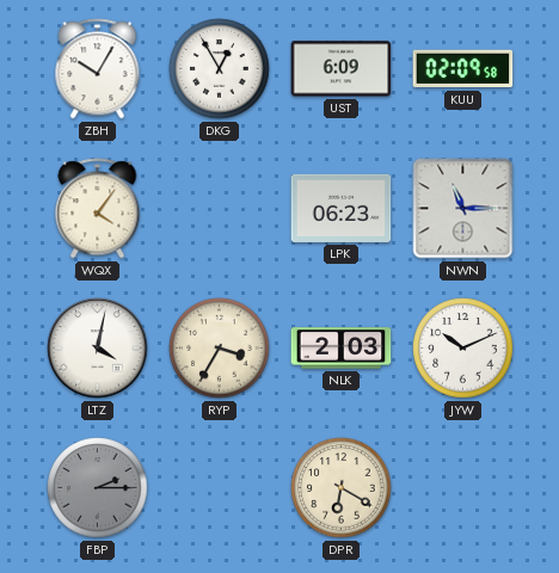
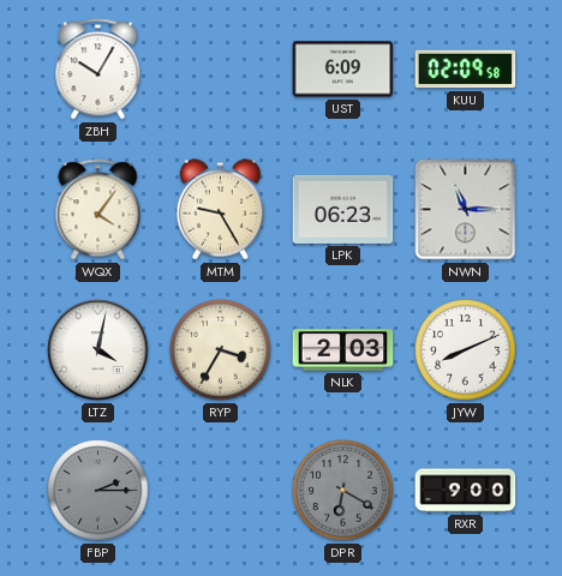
DKG: 12:55 -> none
MTM: none -> 9:25
JYW: 10:11 -> 8:11
DPR dial: cream -> grey
RXR: none -> 9:00
